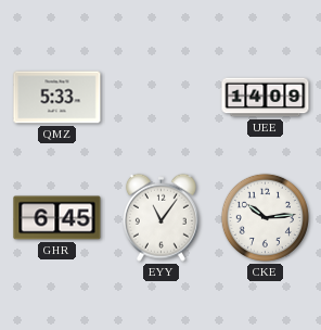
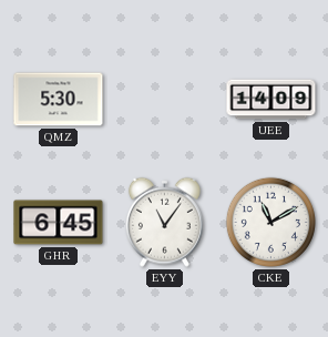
QMZ: 5:33 -> 5:30
CKE: 10:14 -> 11:10
